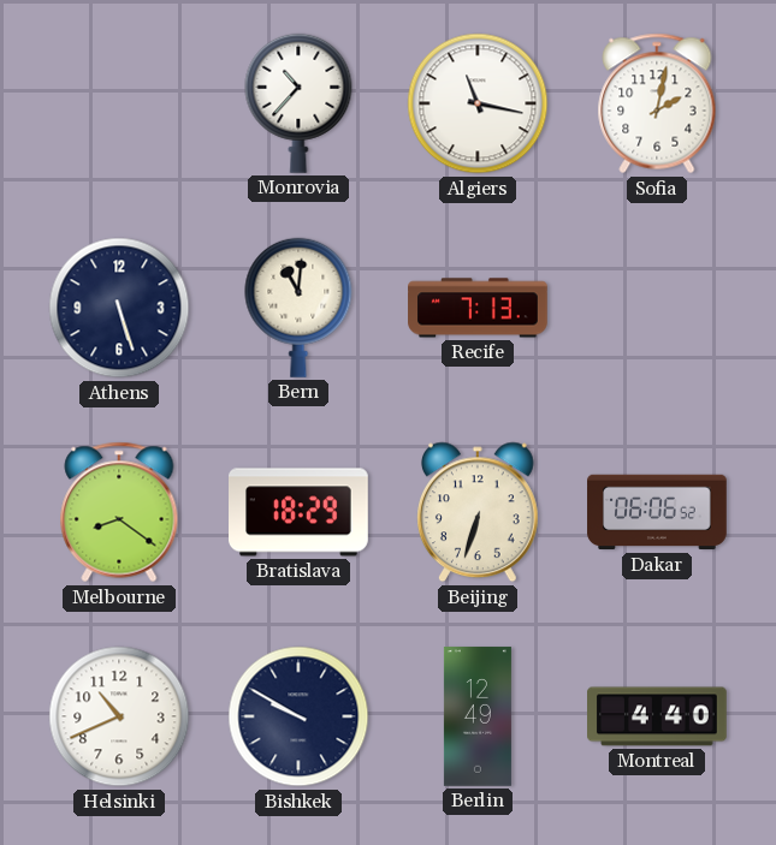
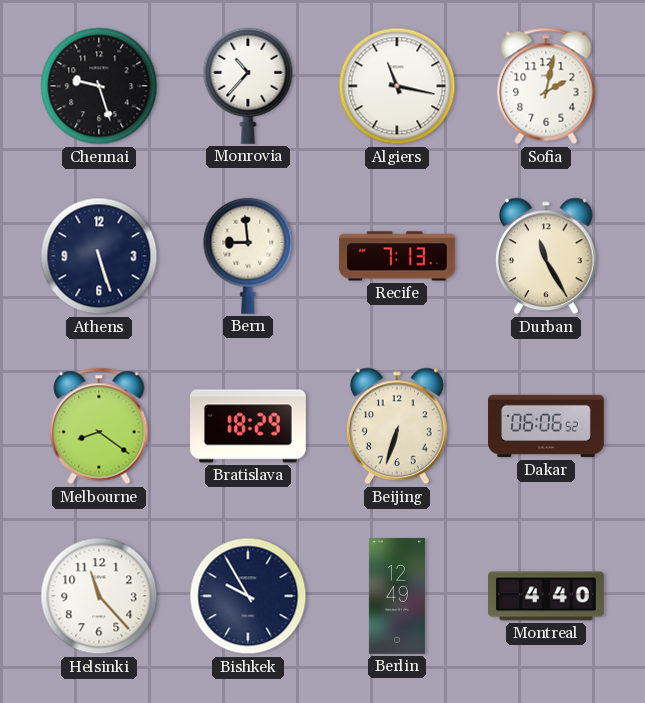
Chennai: none -> 9:27
Bern: 11:01 -> 8:59
Durban: none -> 11:25
Helsinki: 10:41 -> 11:23
Bishkek: 9:50 -> 9:55
